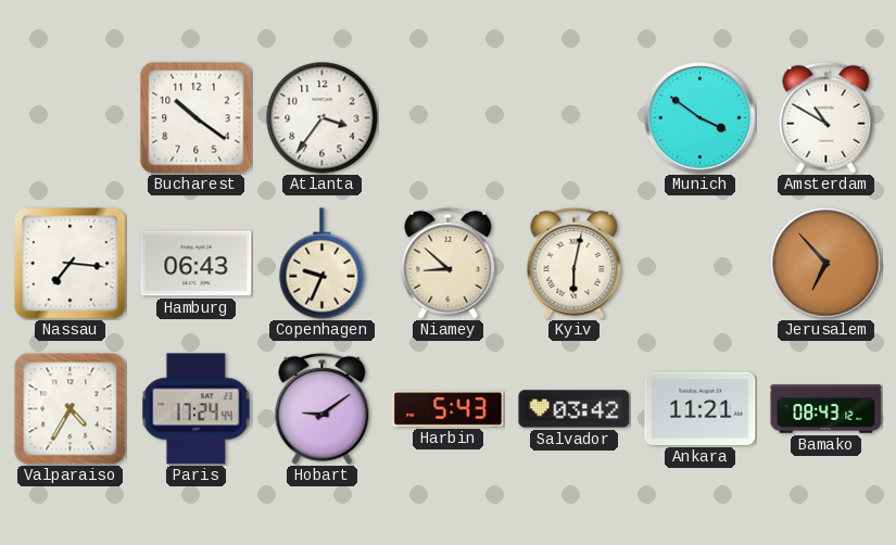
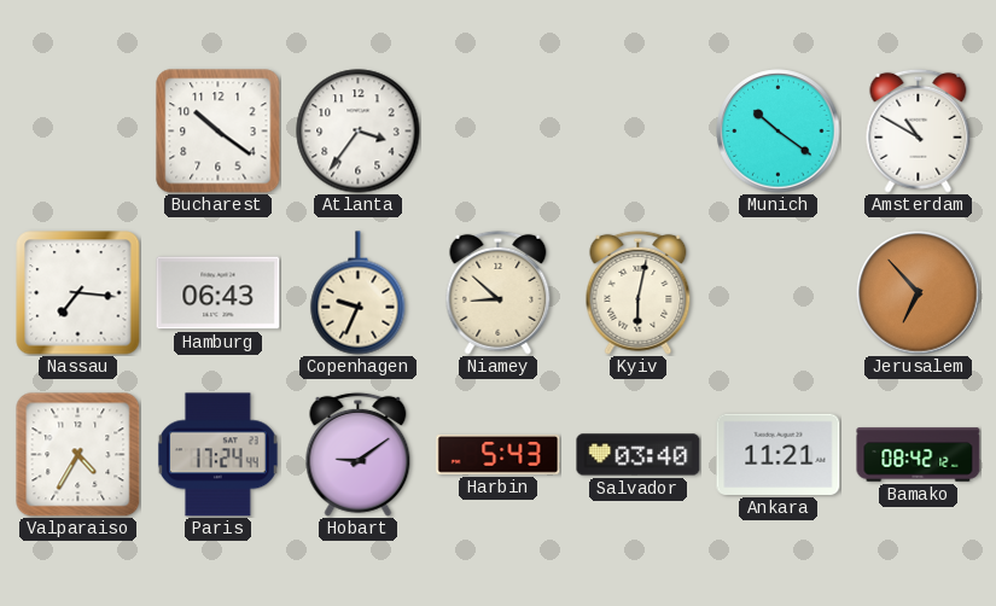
Munich: 3:51 -> 10:21
Salvador: 03:42 -> 03:40
Bamako: 08:43 -> 08:42
